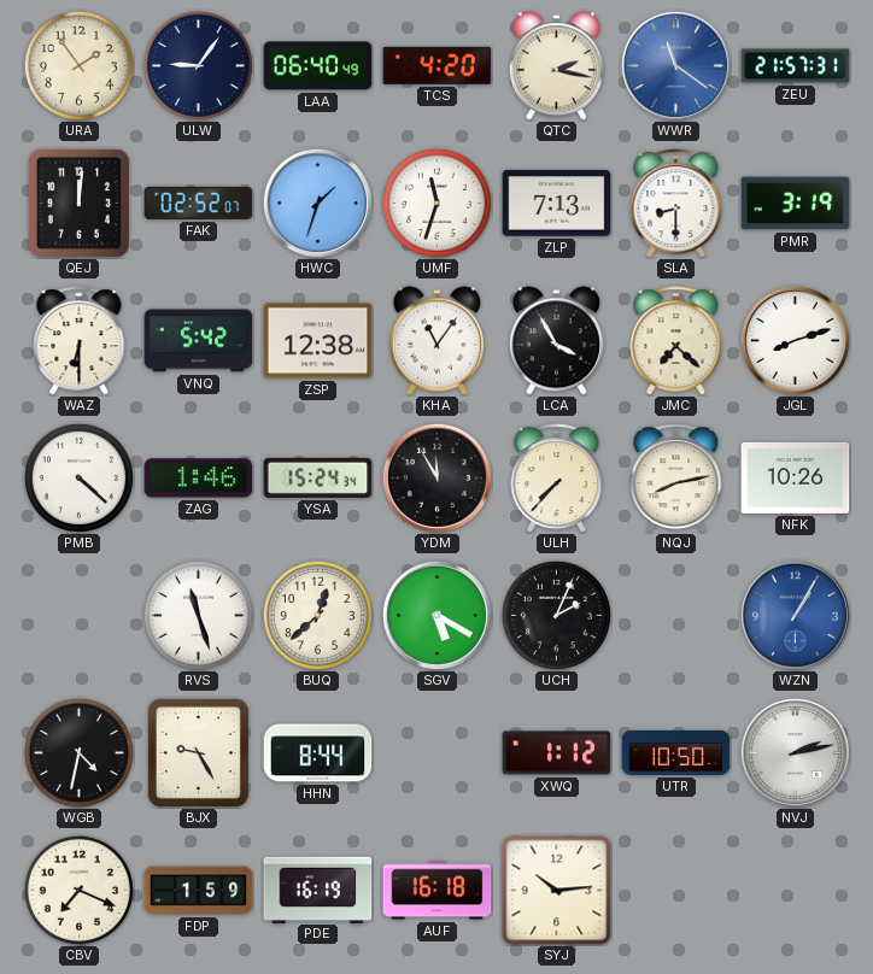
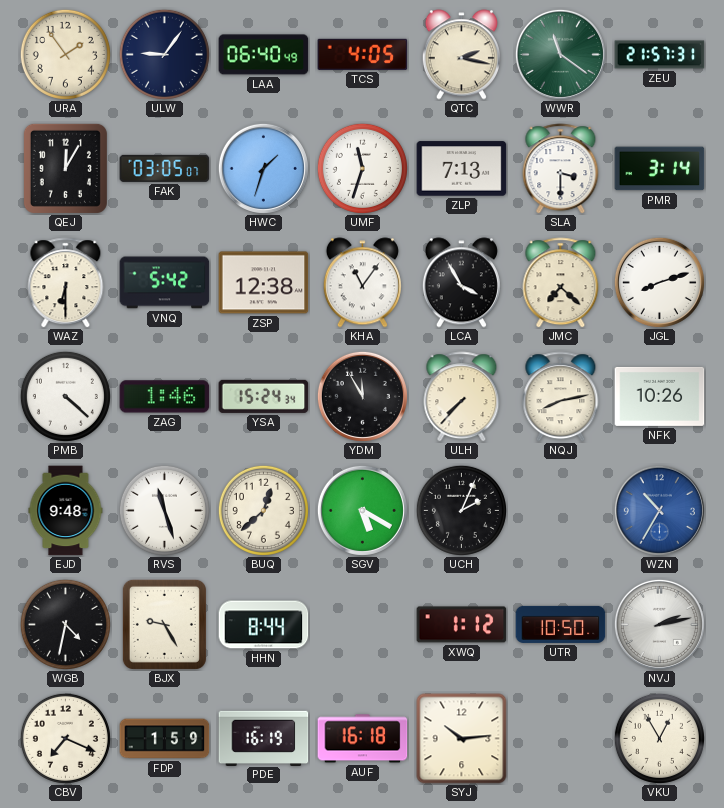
TCS: 4:20 -> 4:05
WWR dial: blue -> green
QEJ: 12:01 -> 12:05
FAK: 02:52 -> 03:05
SLA: 8:30 -> 3:30
PMR: 3:19 -> 3:14
EJD: none -> 9:48
WZN: 1:05 -> 10:35
VKU: none -> 12:55
